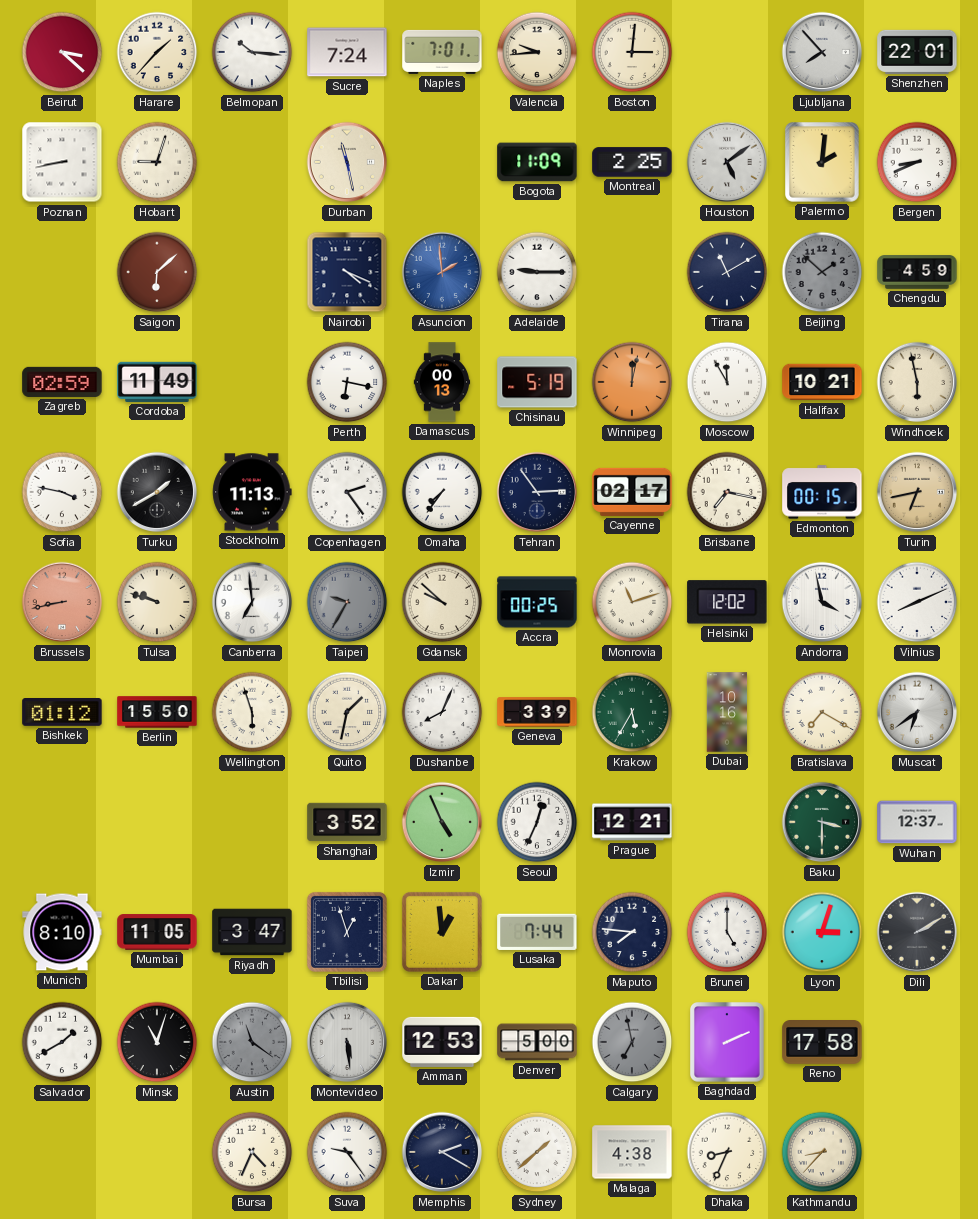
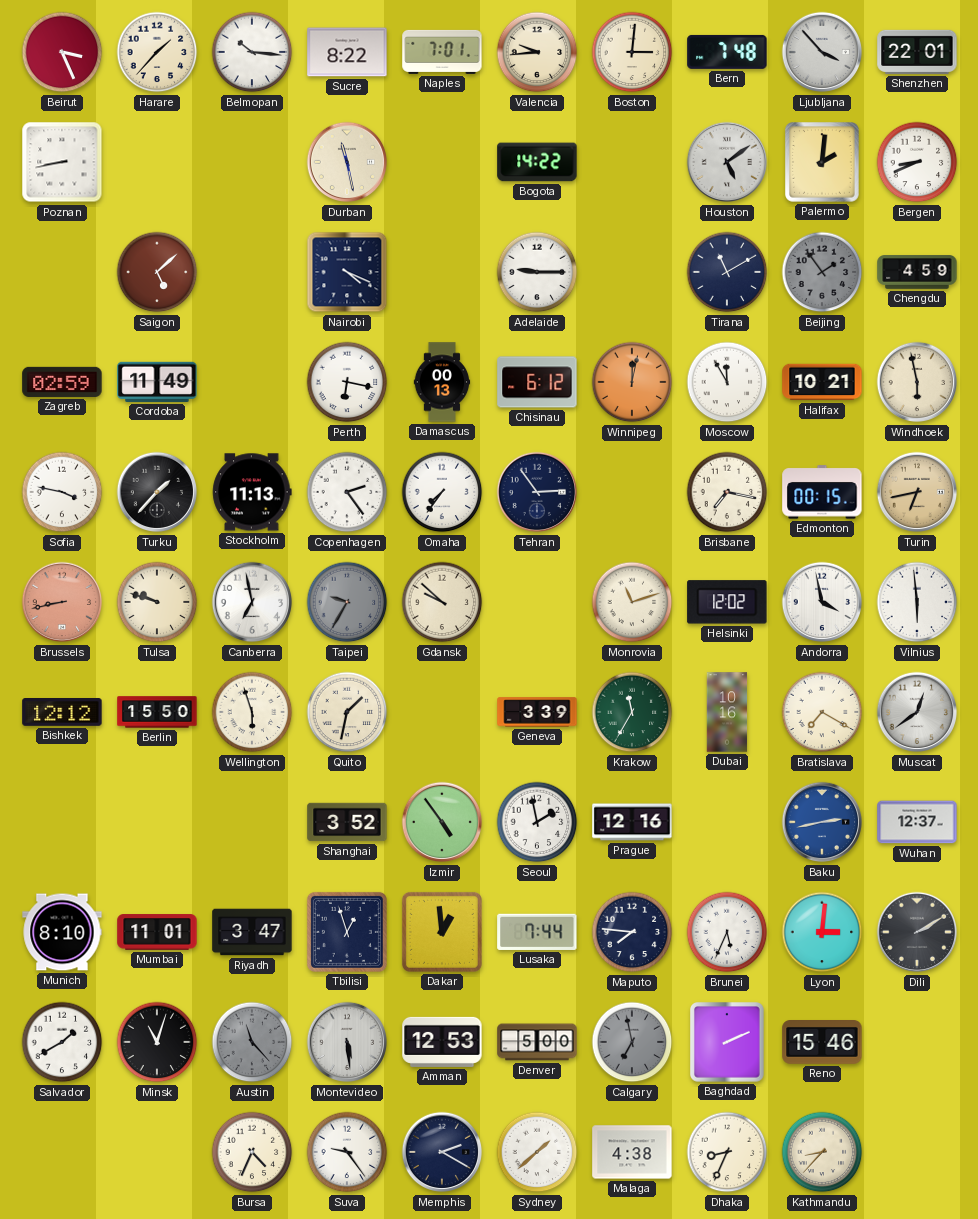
Beirut: 3:22 -> 3:26
Sucre: 7:24 -> 8:22
Bern: none -> 7:48
Ljubljana: 7:53 -> 3:53
Hobart: 9:03 -> none
Bogota: 11:09 -> 14:22
Montreal: 2:25 -> none
Saigon: 6:08 -> 5:08
Asuncion: 1:59 -> none
Beijing: 1:52 -> 1:54
Chisinau: 5:19 -> 6:12
Turku: 1:40 -> 1:37
Cayenne: 02:17 -> none
Canberra: 6:59 -> 6:58
Accra: 00:25 -> none
Vilnius: 8:11 -> 5:59
Bishkek: 01:12 -> 12:12
Dushanbe: 8:04 -> none
Krakow: 5:35 -> 11:35
Muscat: 6:39 -> 12:39
Izmir: 4:56 -> 4:54
Seoul: 12:34 -> 1:58
Prague: 12:21 -> 12:16
Baku: 3:30 -> 2:43
Baku dial: green -> blue
Mumbai: 11:05 -> 11:01
Brunei: 5:00 -> 5:34
Lyon: 3:03 -> 3:01
Austin: 11:21 -> 11:23
Reno: 17:58 -> 15:46
